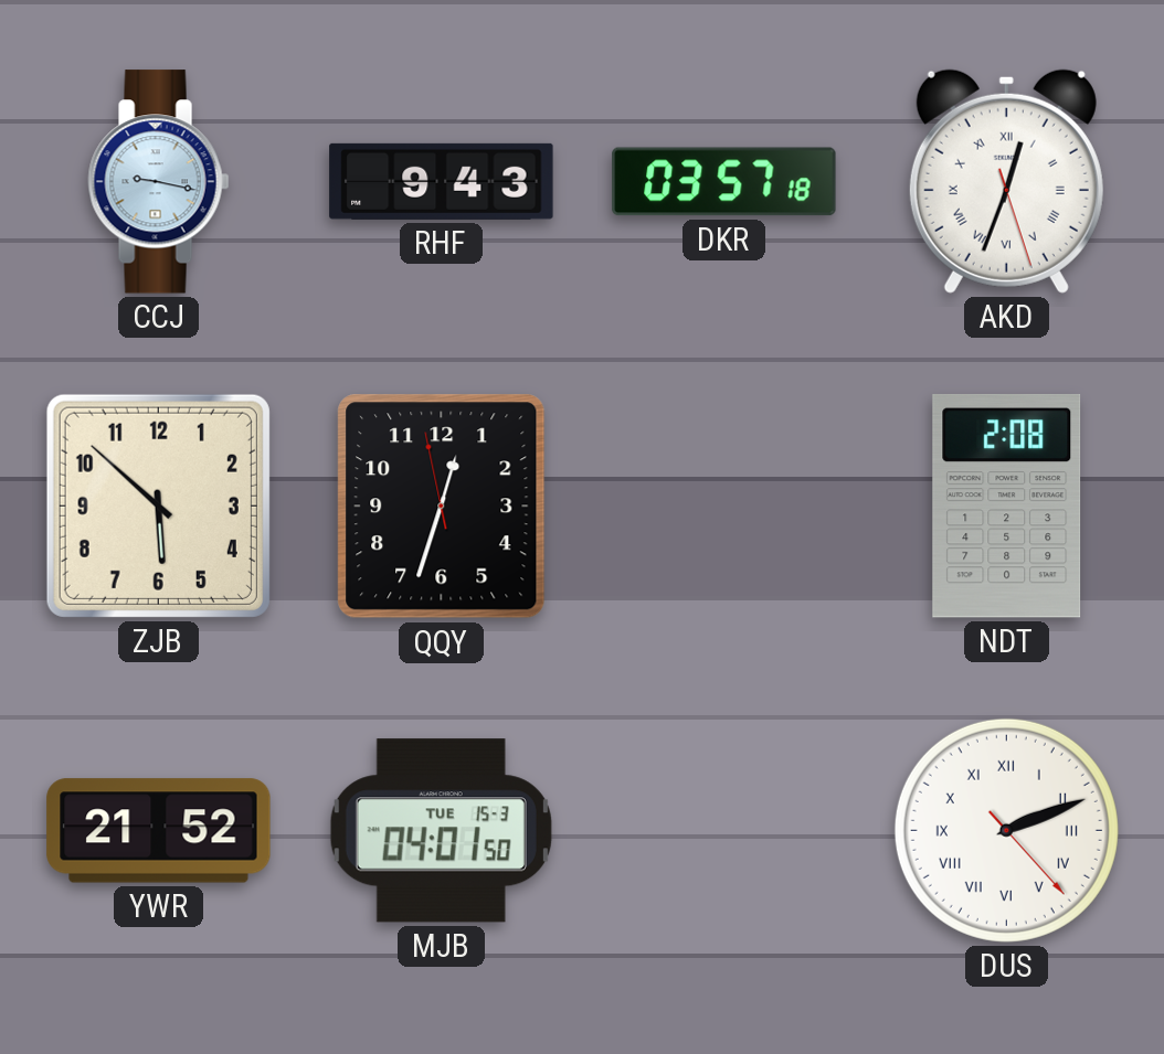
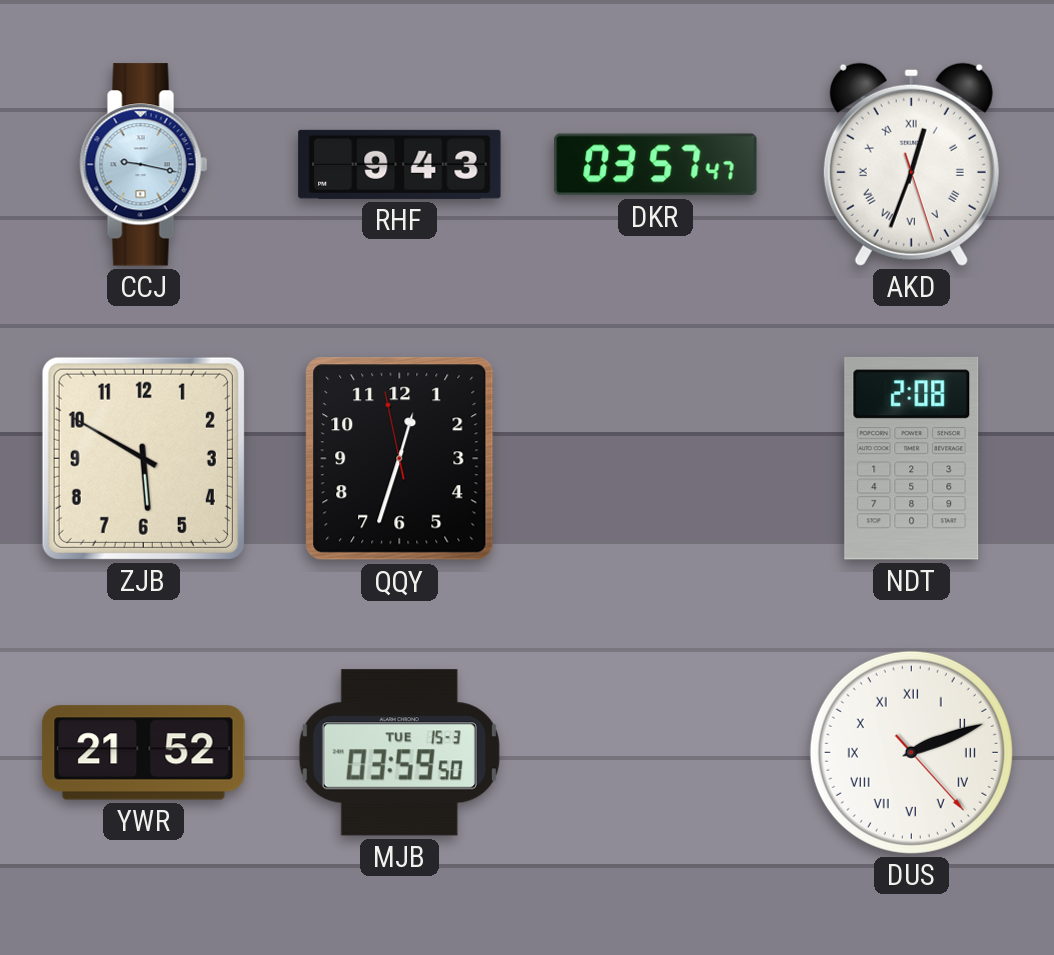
DKR: 03:57:18 -> 03:57:47
ZJB: 5:52 -> 5:50
MJB: 04:01 -> 03:59
